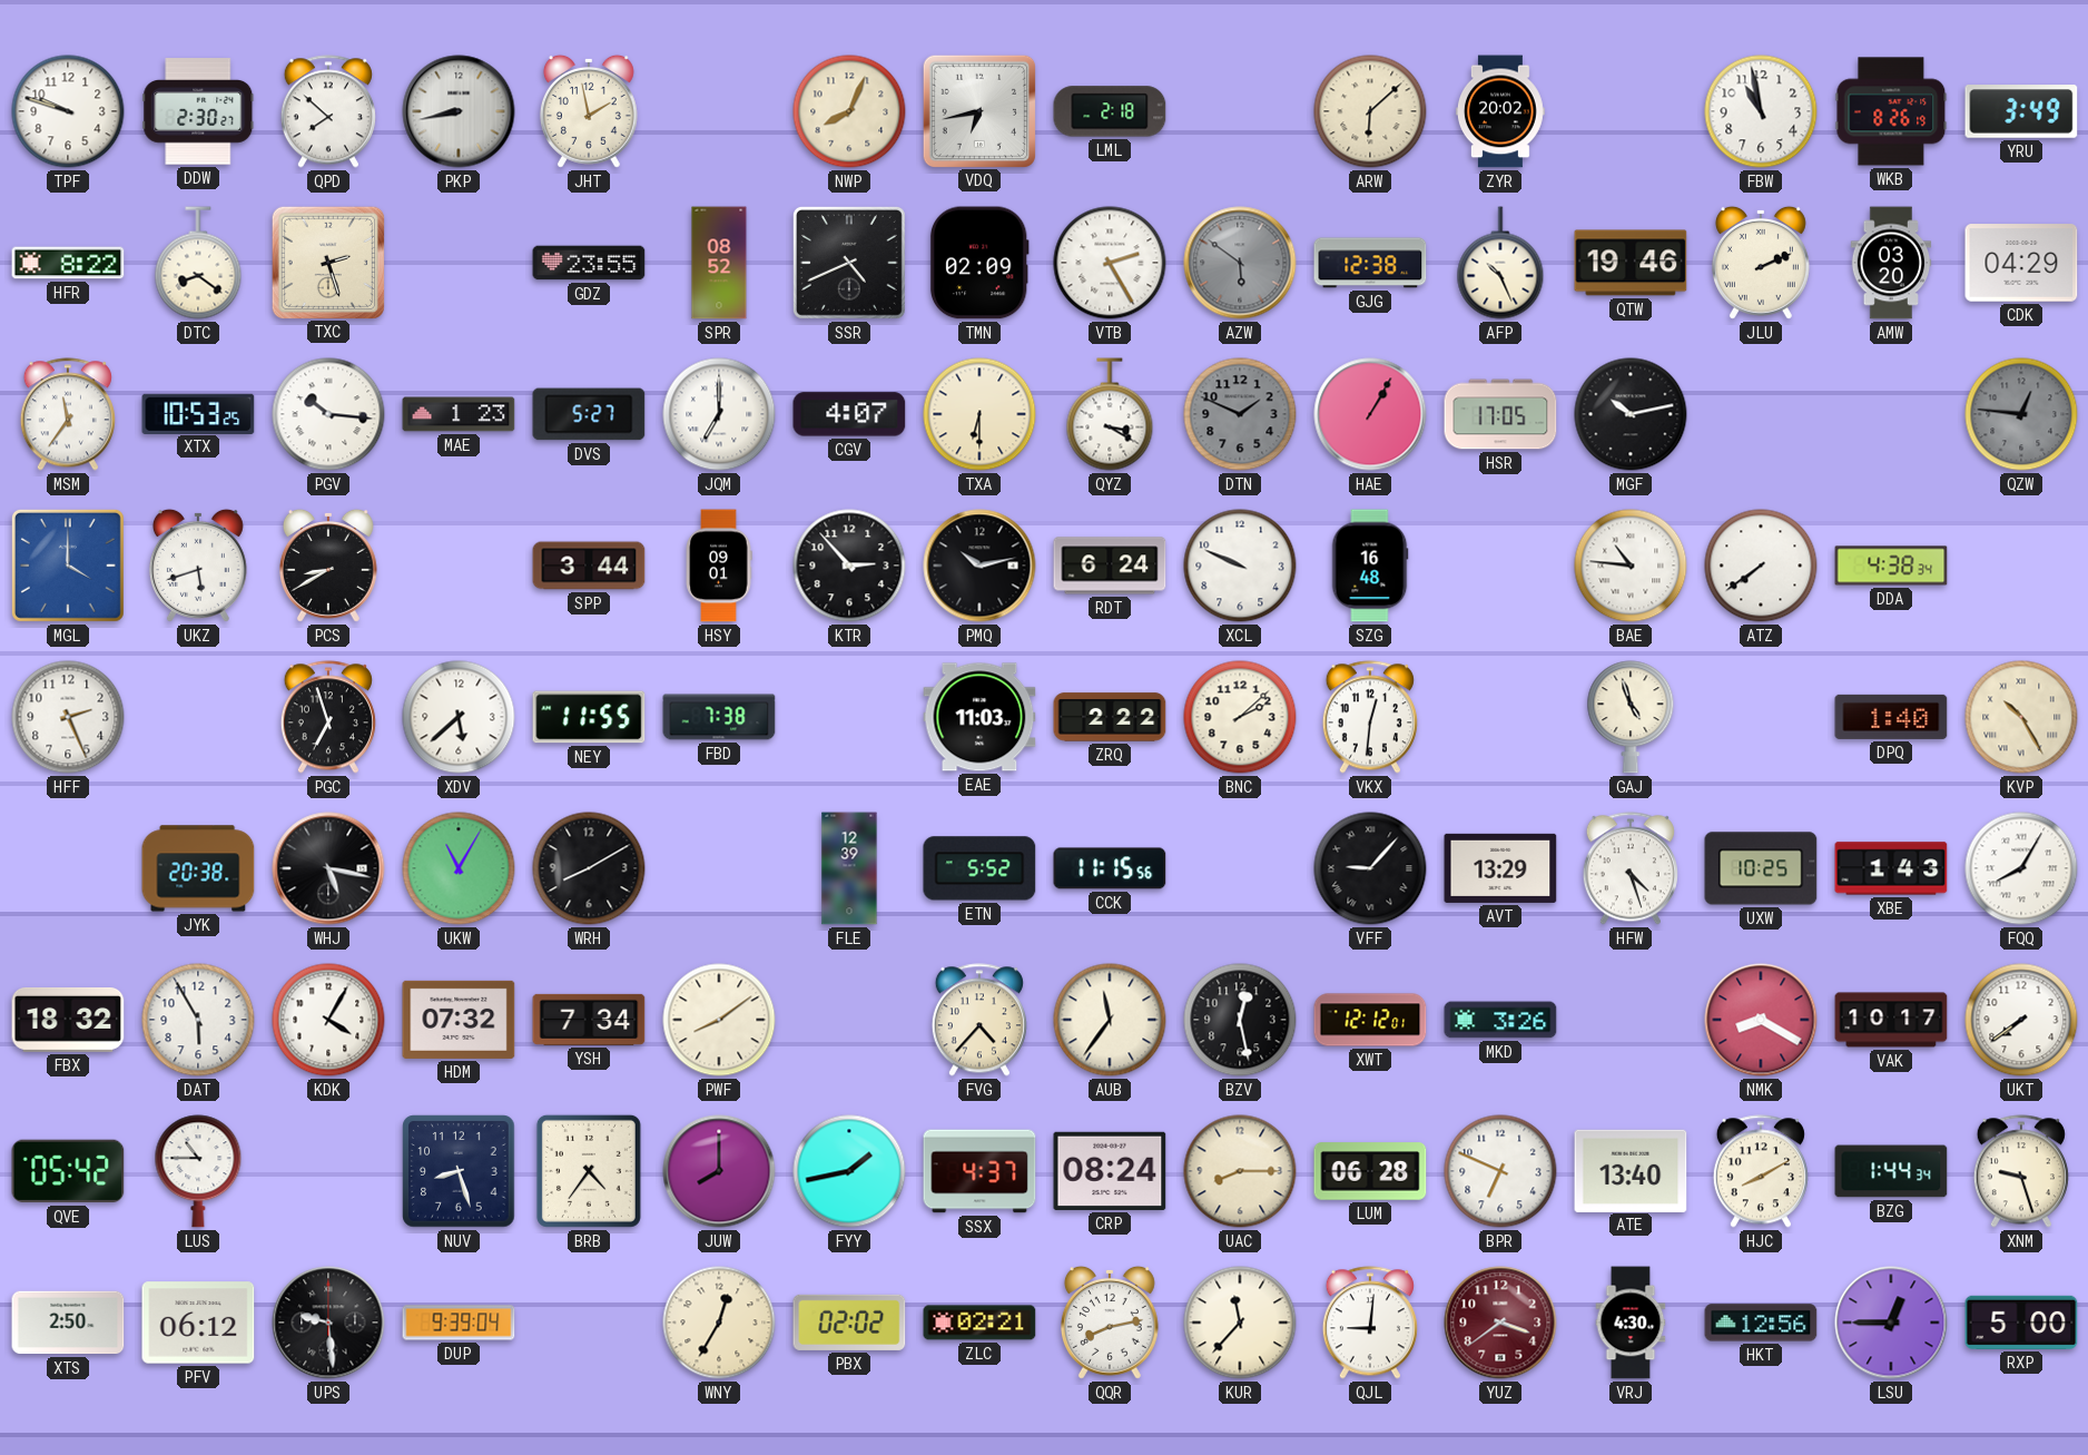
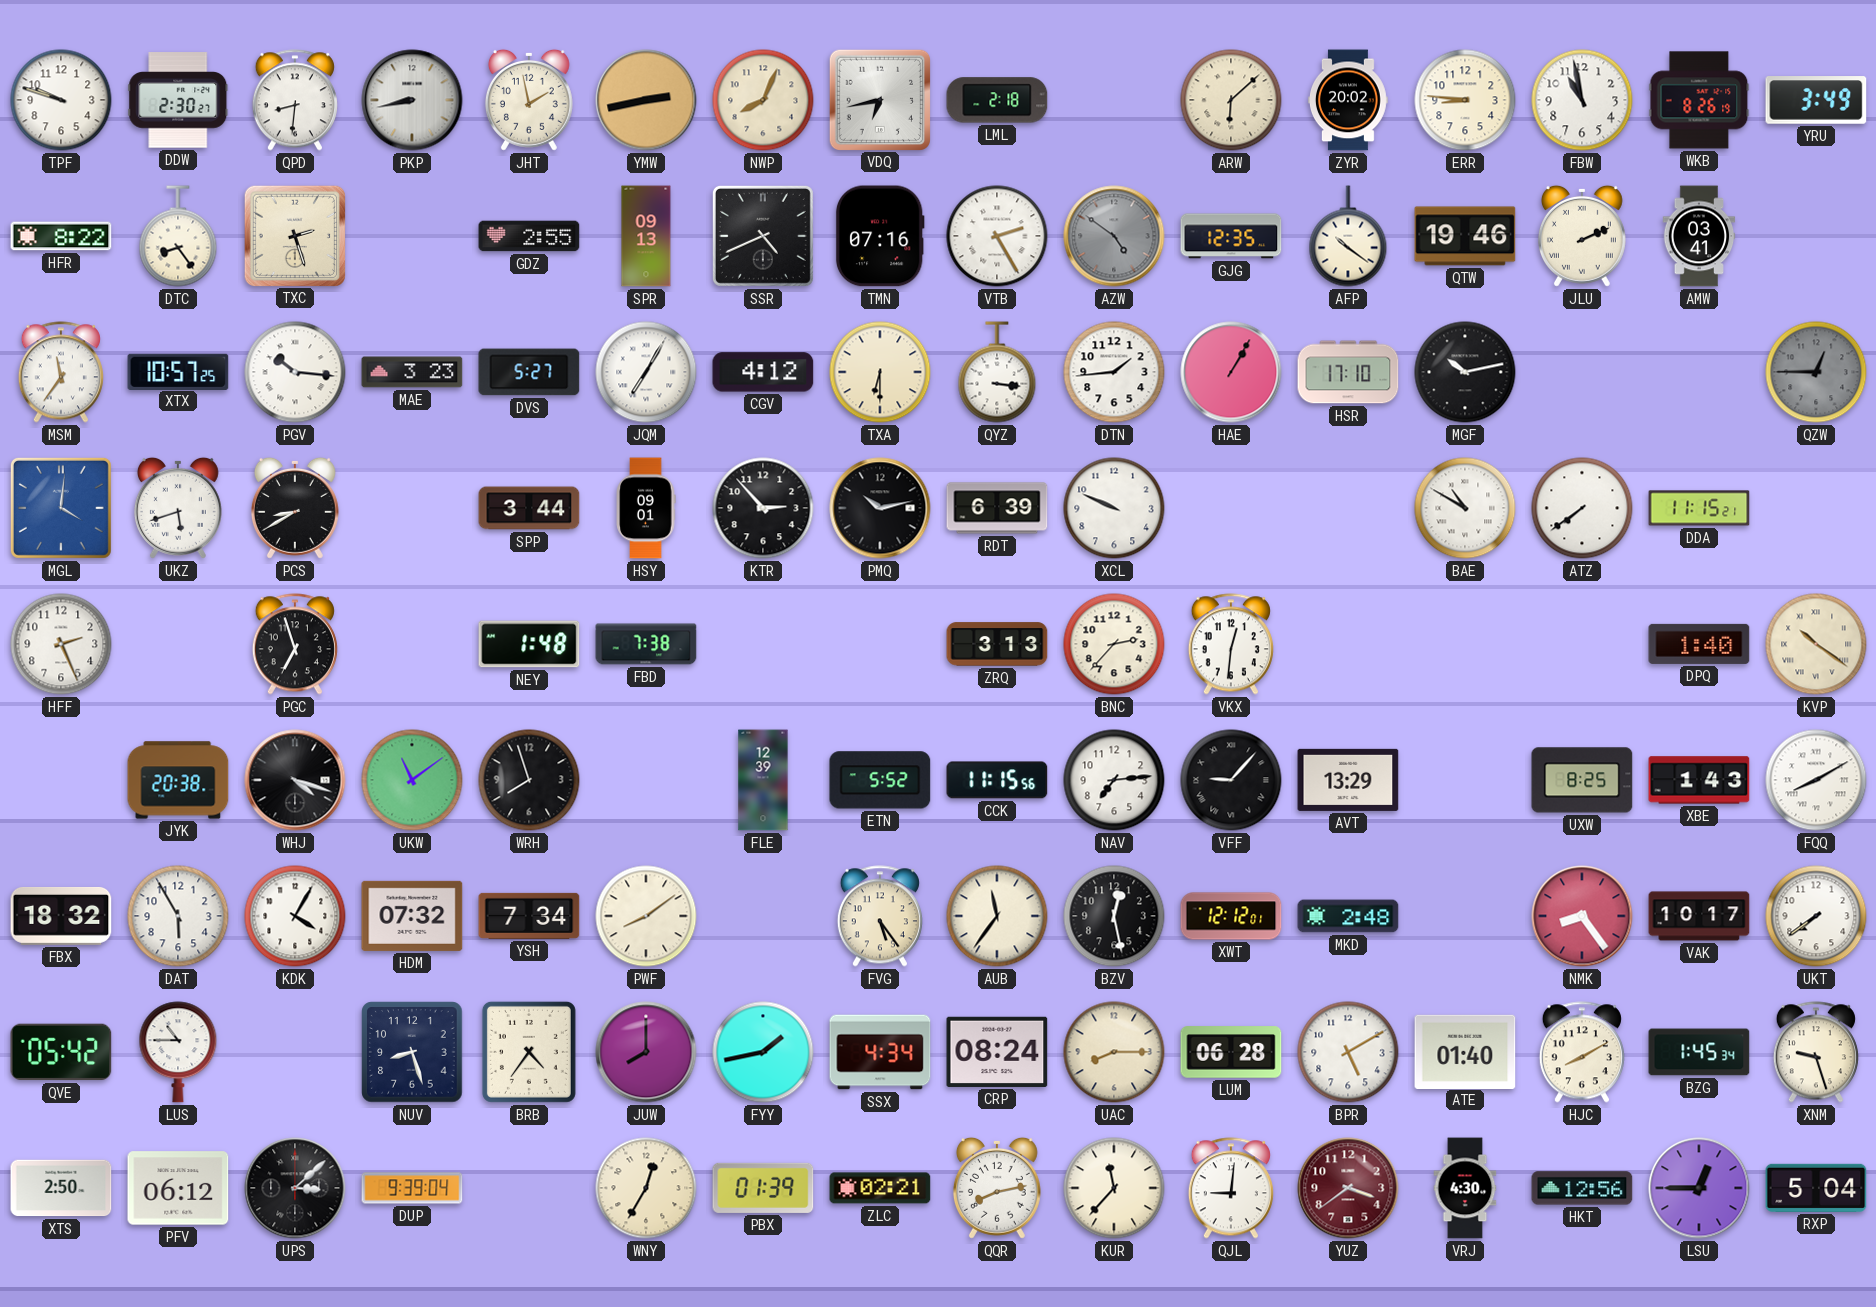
QPD: 7:52 -> 8:31
YMW: none -> 2:43
ERR: none -> 8:46
DTC: 8:21 -> 8:24
GDZ: 23:55 -> 2:55
SPR: 08:52 -> 09:13
TMN: 02:09 -> 07:16
AZW: 5:51 -> 4:51
GJG: 12:38 -> 12:35
AFP: 10:26 -> 10:21
AMW: 03:20 -> 03:41
CDK: 04:29 -> none
XTX: 10:53 -> 10:57
MAE: 1:23 -> 3:23
JQM: 7:00 -> 7:05
CGV: 4:07 -> 4:12
QYZ: 3:20 -> 3:16
DTN: 1:49 -> 1:44
DTN dial: grey -> white
HSR: 17:05 -> 17:10
QZW: 12:46 -> 12:45
MGL: 4:00 -> 4:01
RDT: 6:24 -> 6:39
SZG: 16:48 -> none
BAE: 10:46 -> 10:50
DDA: 4:38 -> 11:15
XDV: 5:38 -> none
NEY: 11:55 -> 1:48
EAE: 11:03 -> none
ZRQ: 2:22 -> 3:13
BNC: 2:08 -> 2:37
GAJ: 4:57 -> none
KVP: 10:25 -> 10:21
WHJ: 5:17 -> 4:18
UKW: 11:05 -> 11:09
WRH: 8:10 -> 7:57
NAV: none -> 7:14
HFW: 4:27 -> none
UXW: 10:25 -> 8:25
FQQ: 8:05 -> 8:10
FVG: 4:37 -> 5:24
MKD: 3:26 -> 2:48
NMK: 8:20 -> 8:24
SSX: 4:37 -> 4:34
BPR: 6:49 -> 5:10
ATE: 13:40 -> 01:40
BZG: 1:44 -> 1:45
UPS: 9:29 -> 3:08
PBX: 02:02 -> 01:39
RXP: 5:00 -> 5:04
